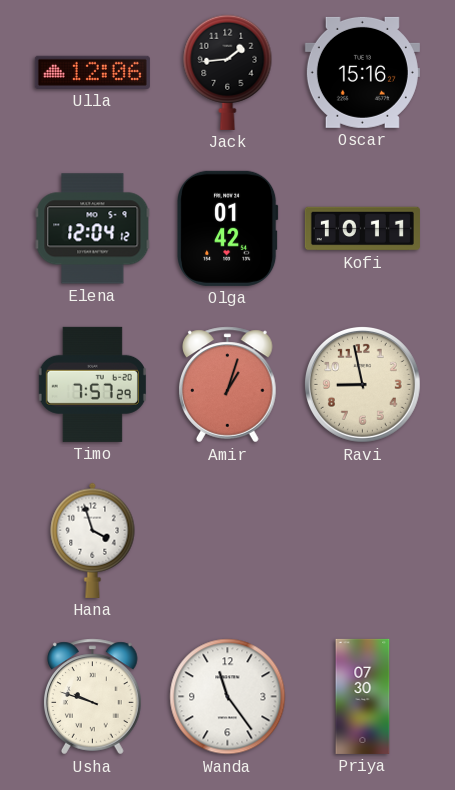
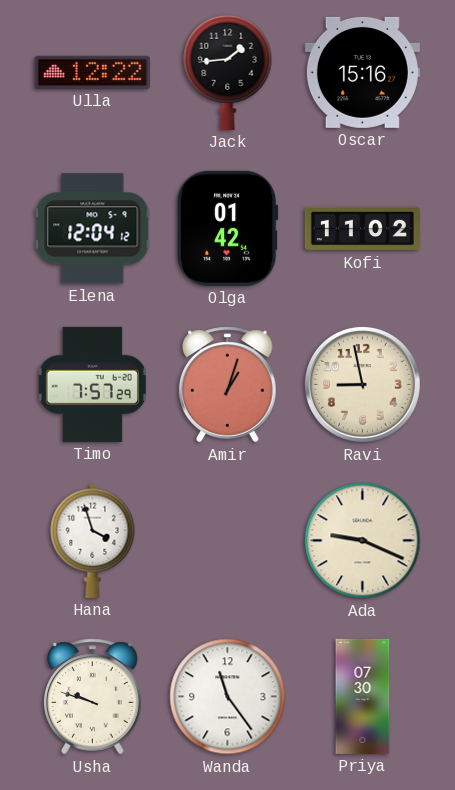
Ulla: 12:06 -> 12:22
Kofi: 10:11 -> 11:02
Ada: none -> 9:19
